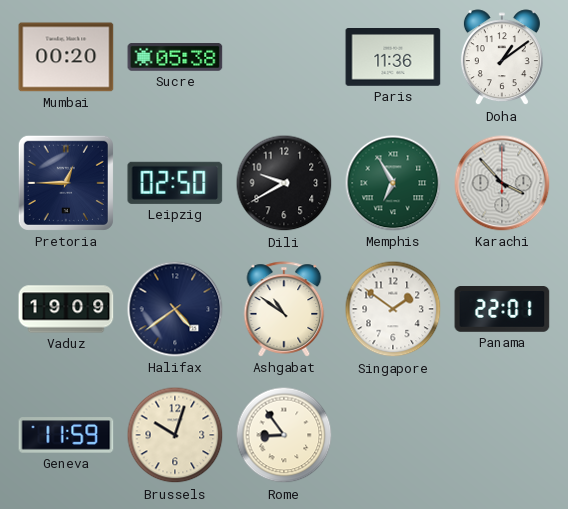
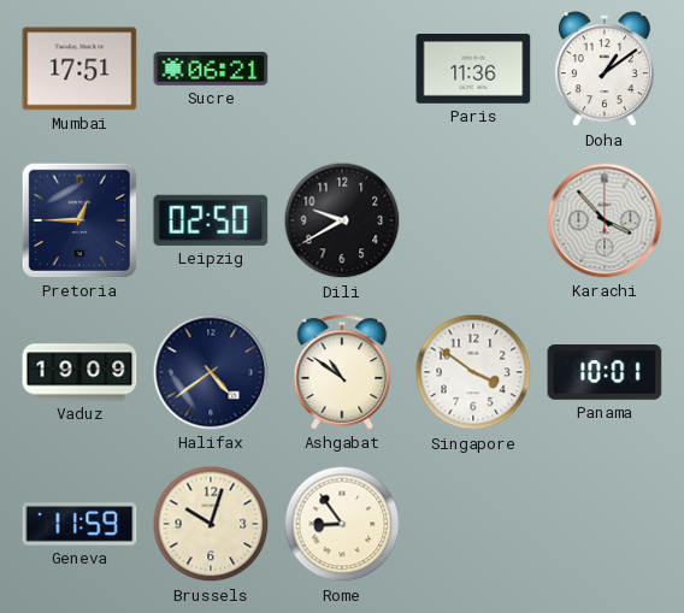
Mumbai: 00:20 -> 17:51
Sucre: 05:38 -> 06:21
Memphis: 6:55 -> none
Singapore: 1:51 -> 3:51
Panama: 22:01 -> 10:01
